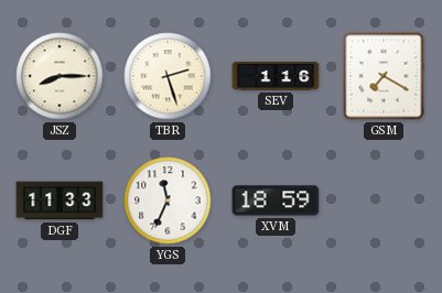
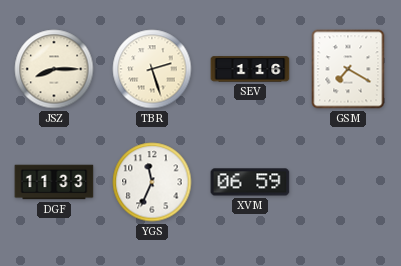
XVM: 18:59 -> 06:59
